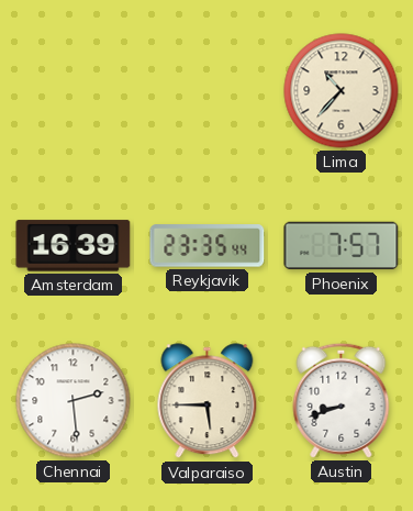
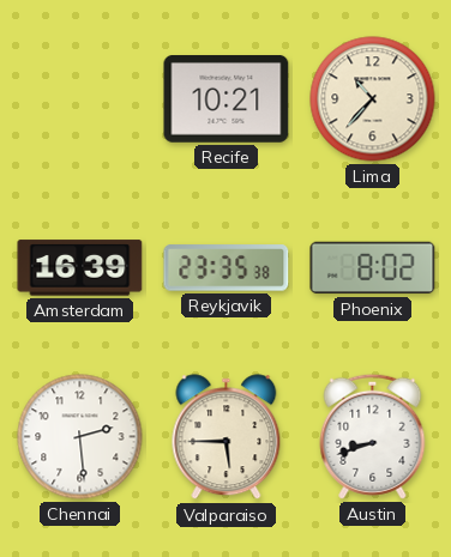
Recife: none -> 10:21
Reykjavik: 23:35:44 -> 23:35:38
Phoenix: 7:57 -> 8:02
